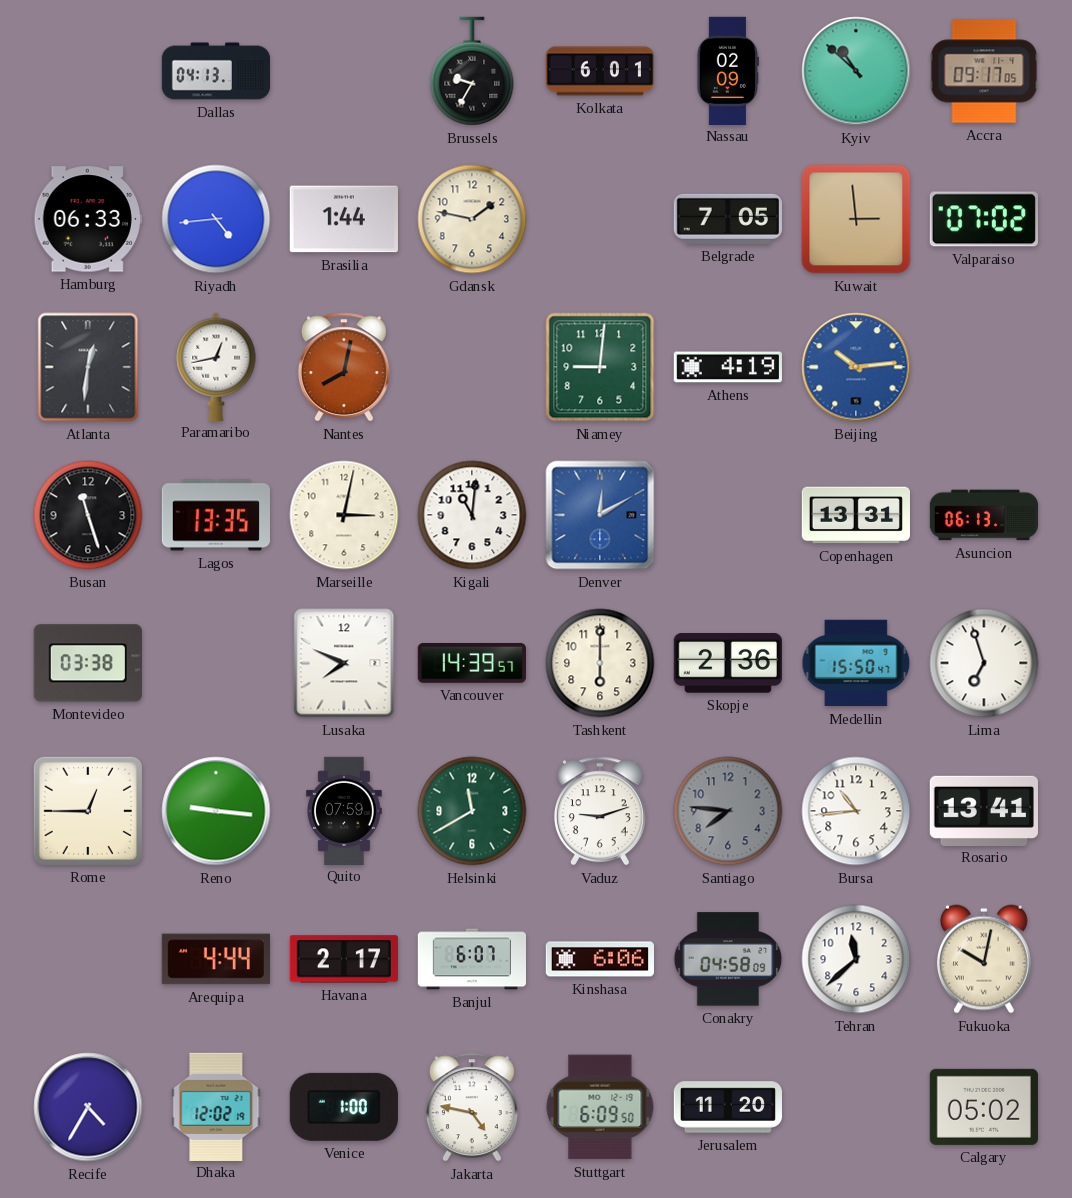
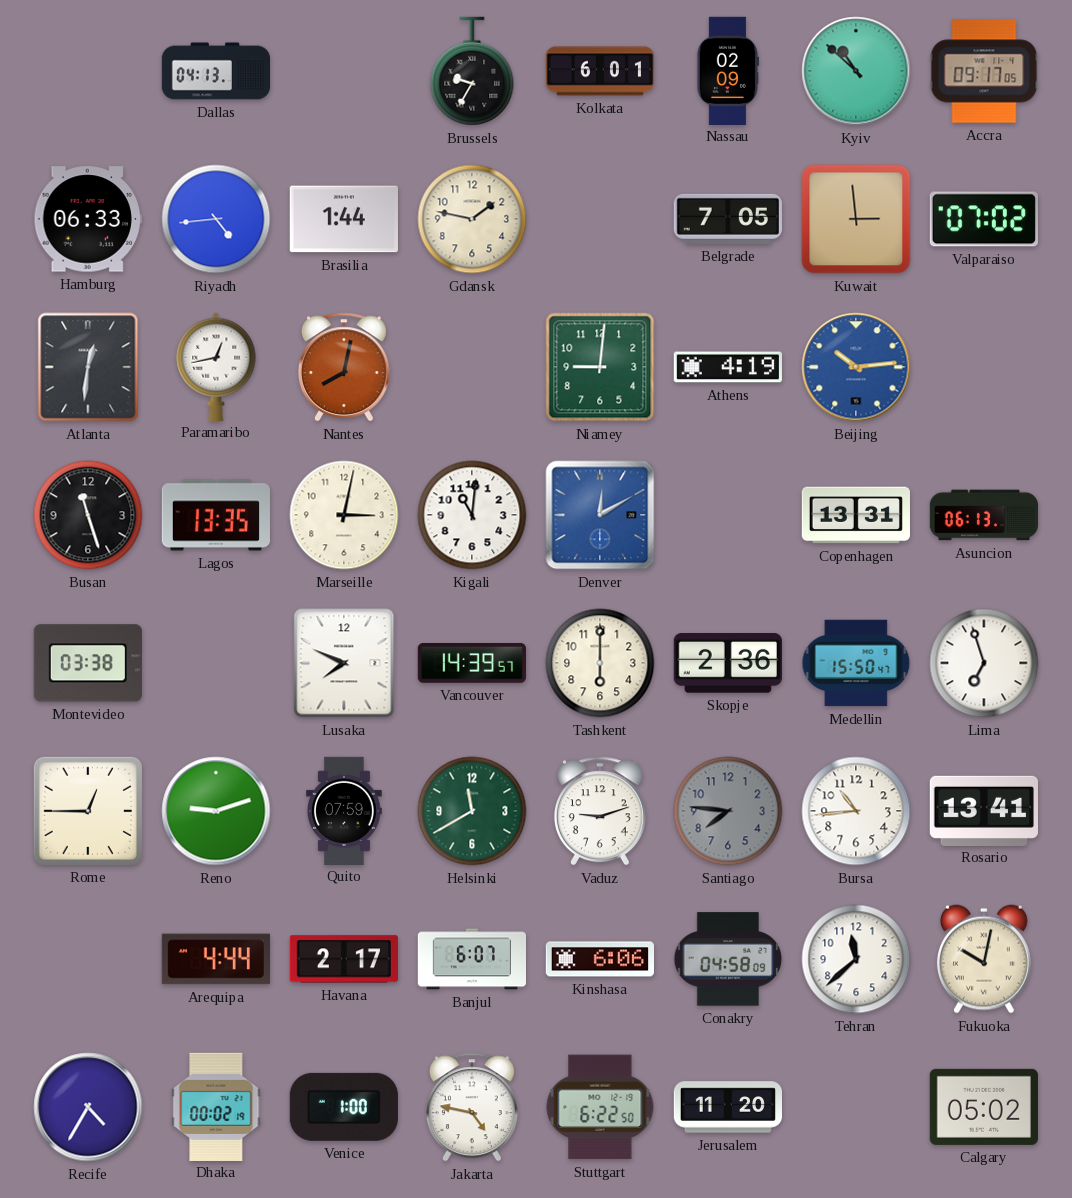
Reno: 9:16 -> 9:12
Dhaka: 12:02 -> 00:02
Stuttgart: 6:09 -> 6:22
